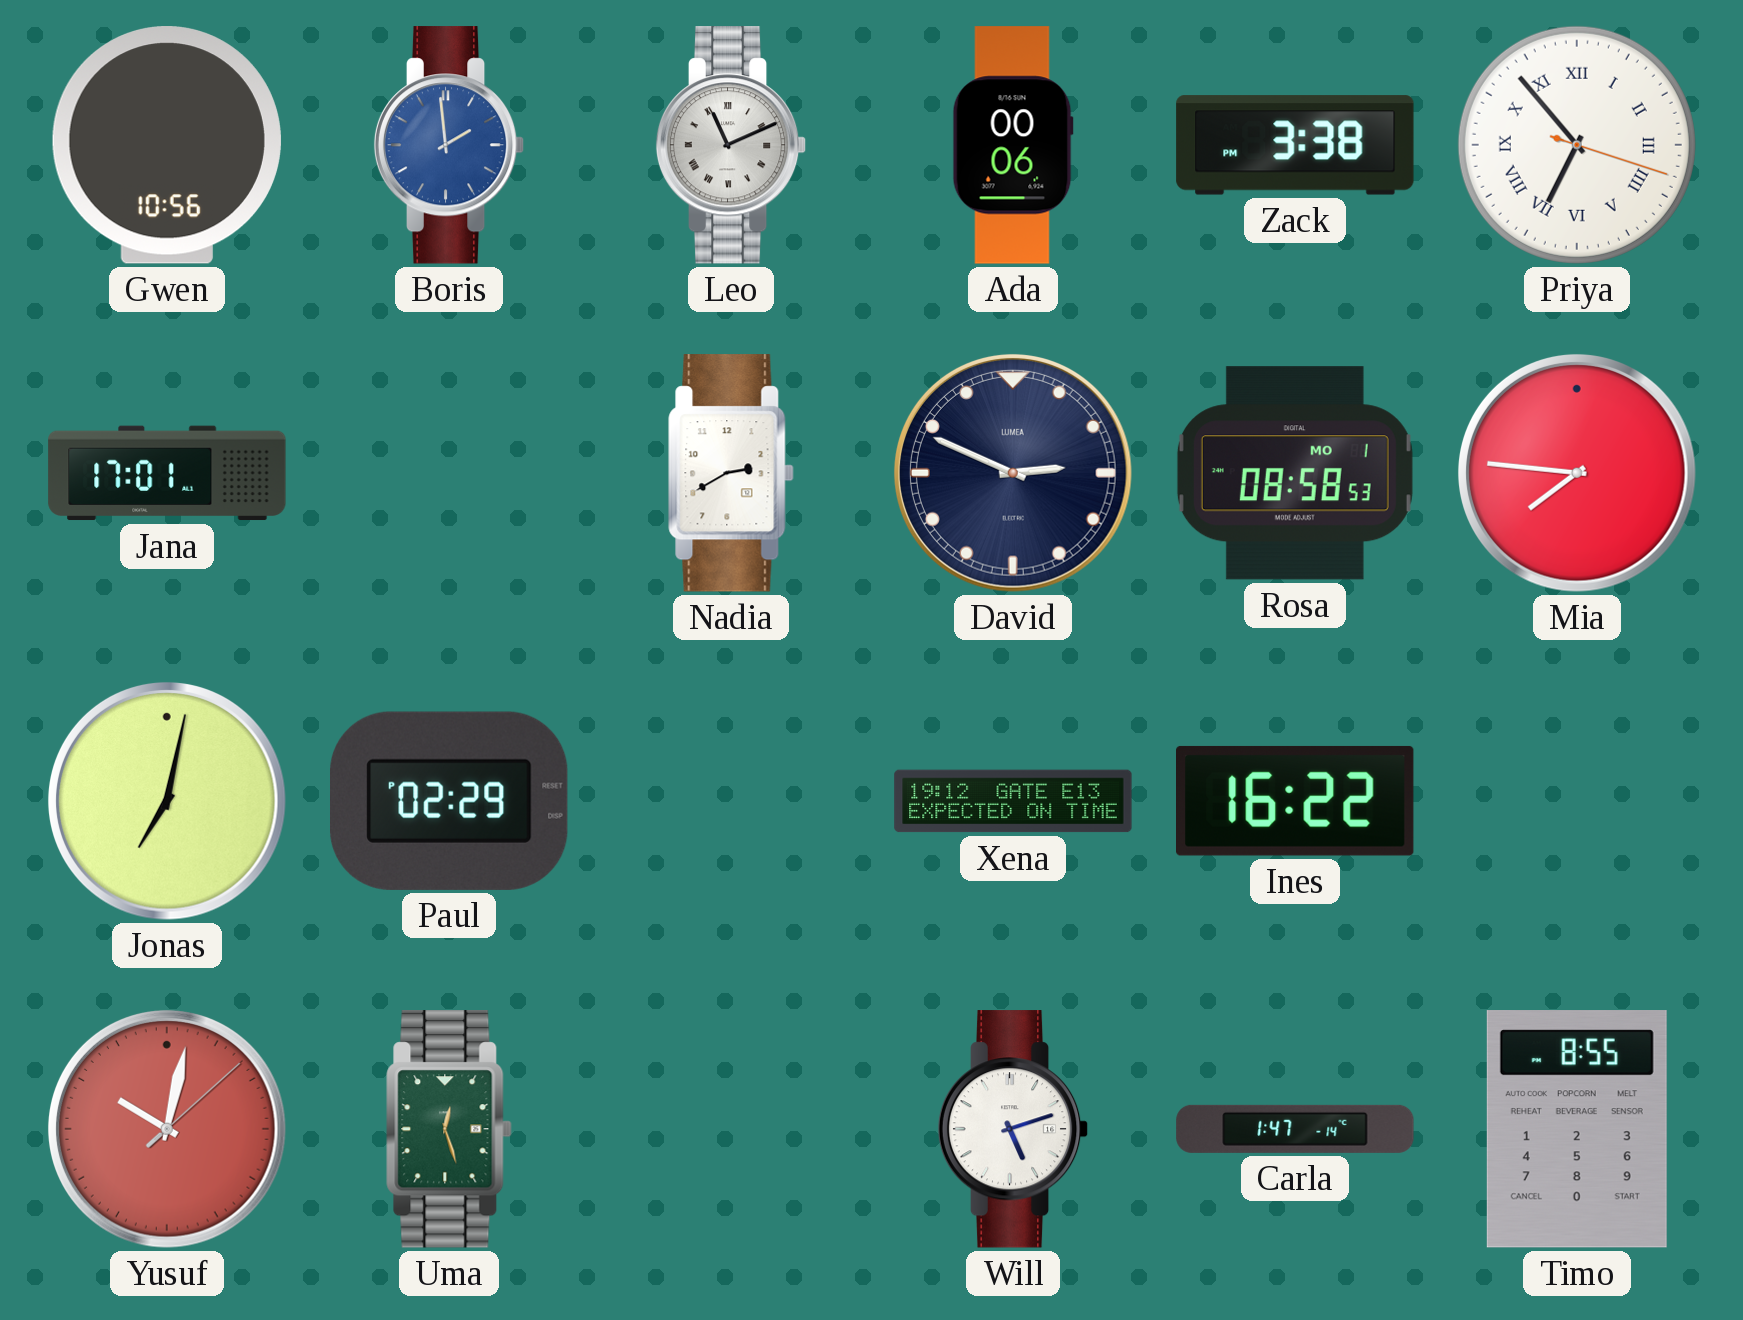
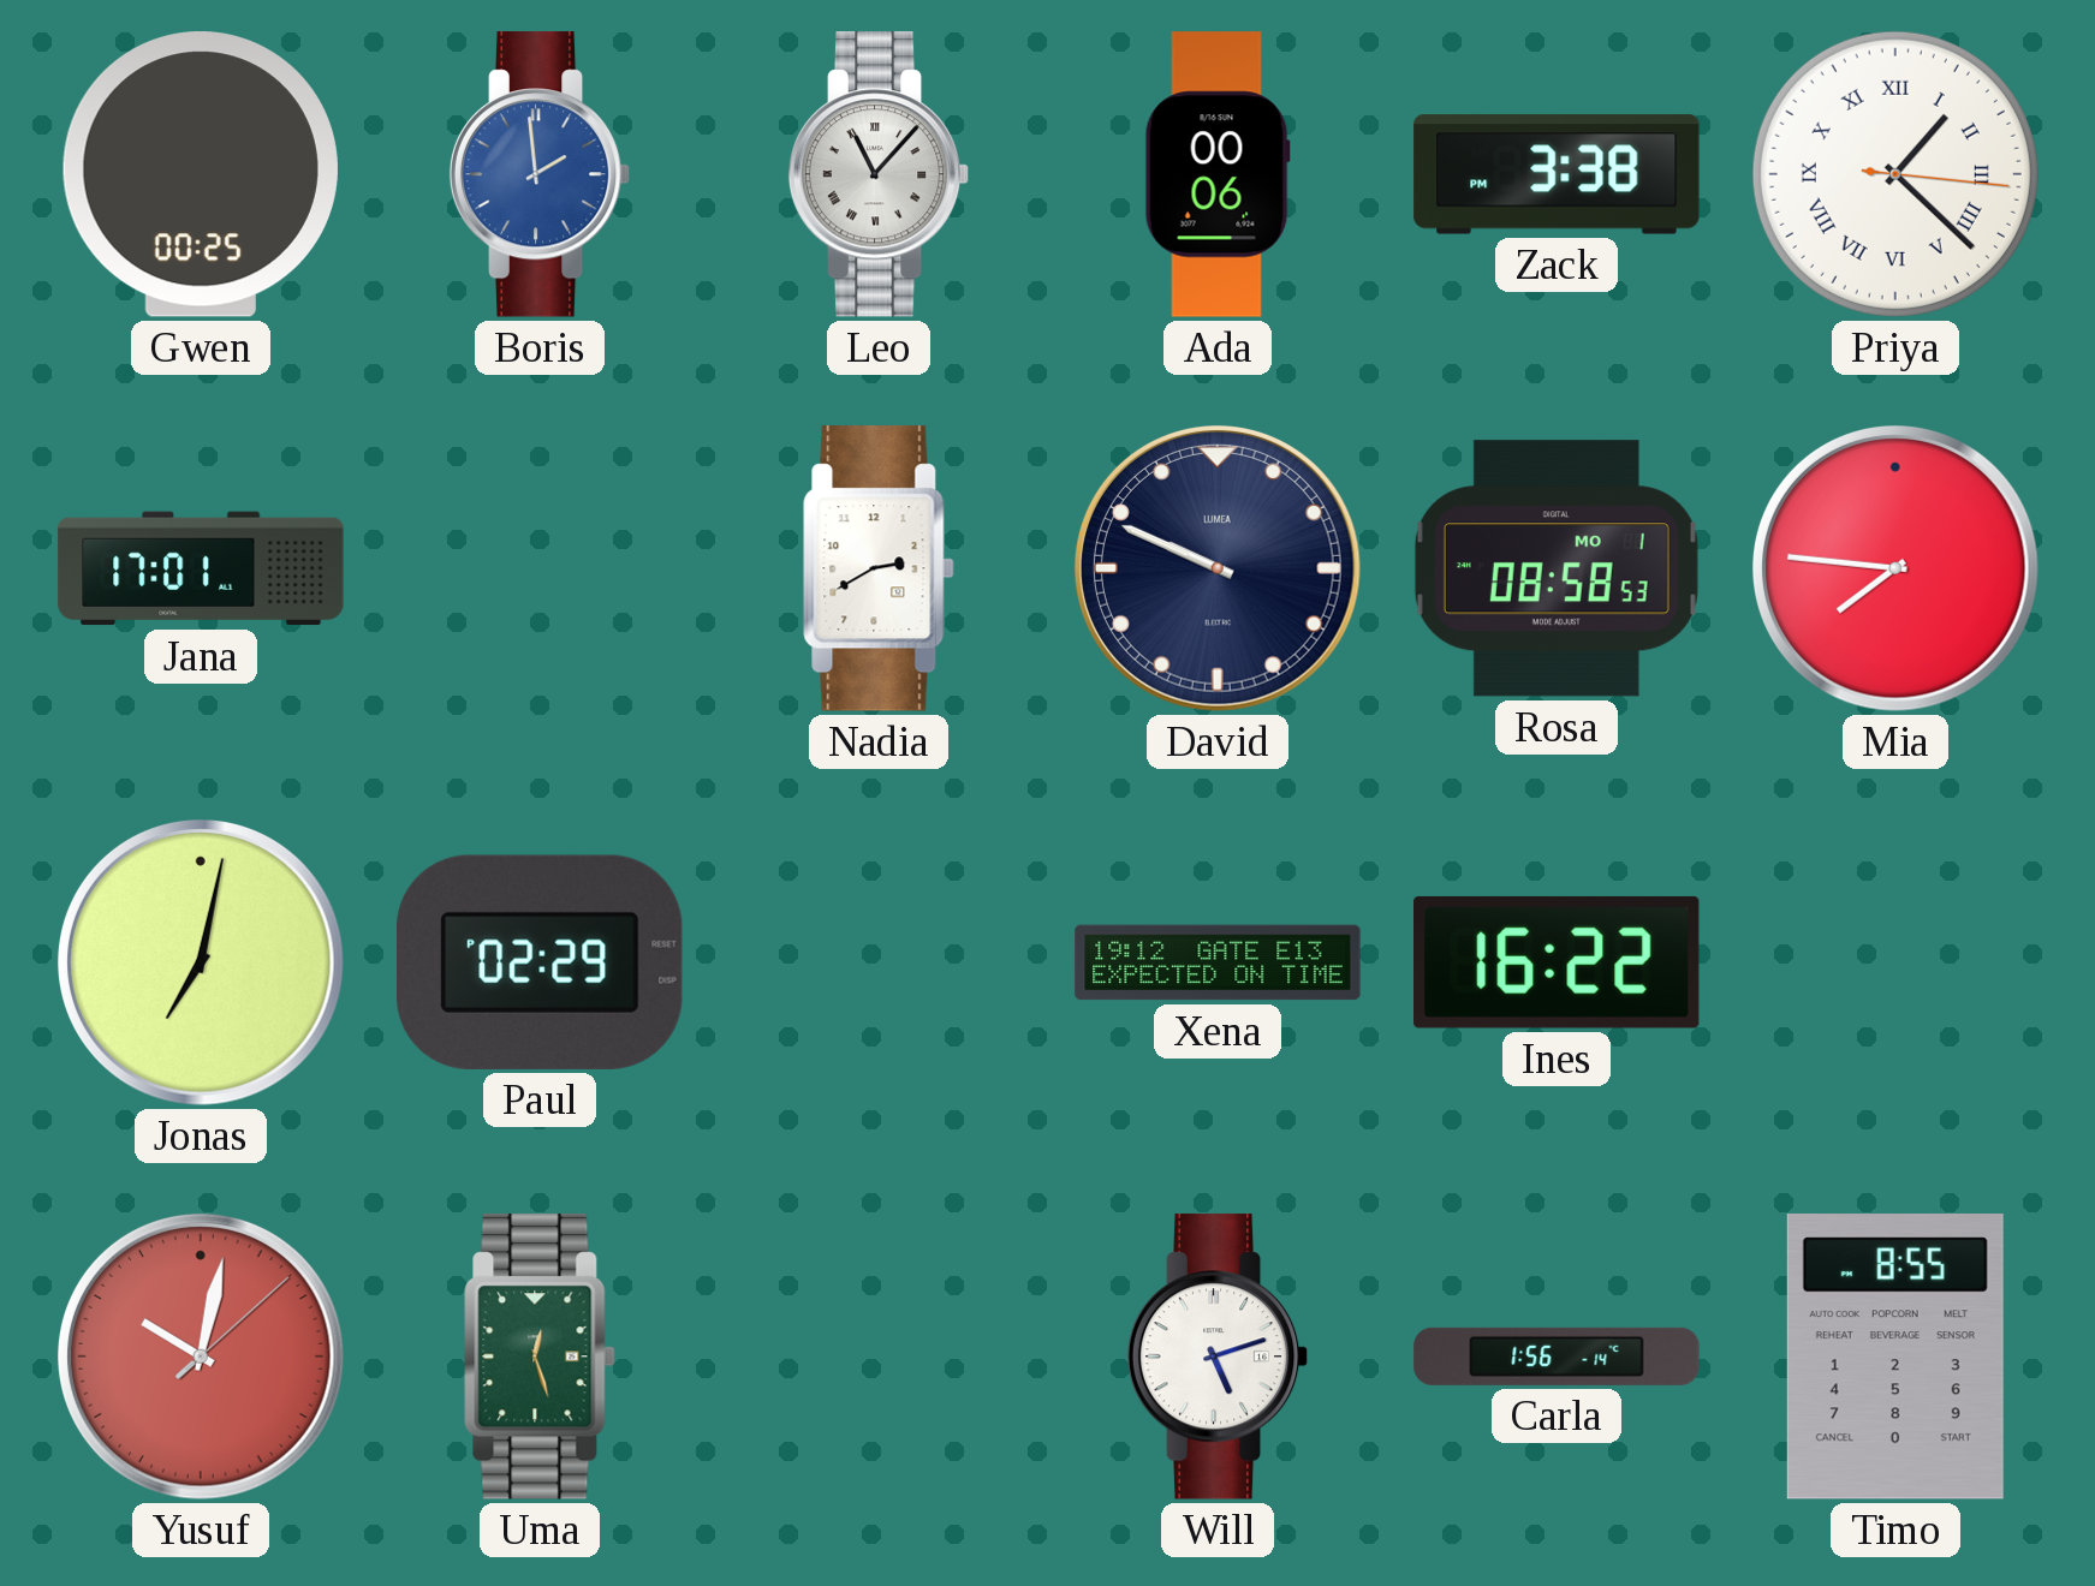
Gwen: 10:56 -> 00:25
Leo: 11:11 -> 11:07
Priya: 6:53 -> 1:22
David: 2:49 -> 9:49
Carla: 1:47 -> 1:56
